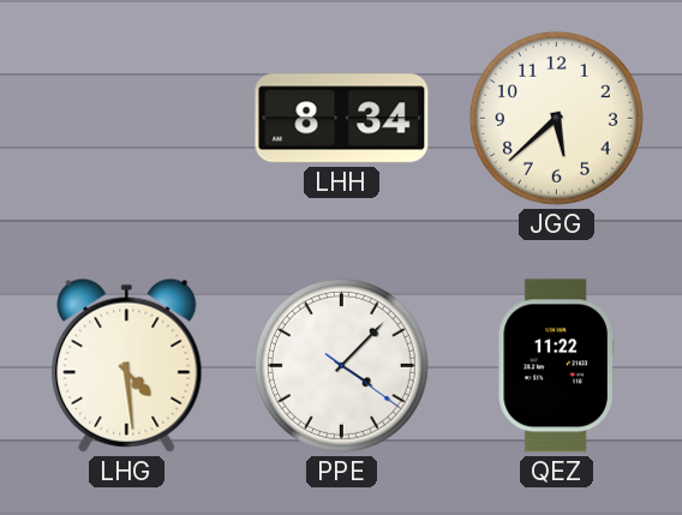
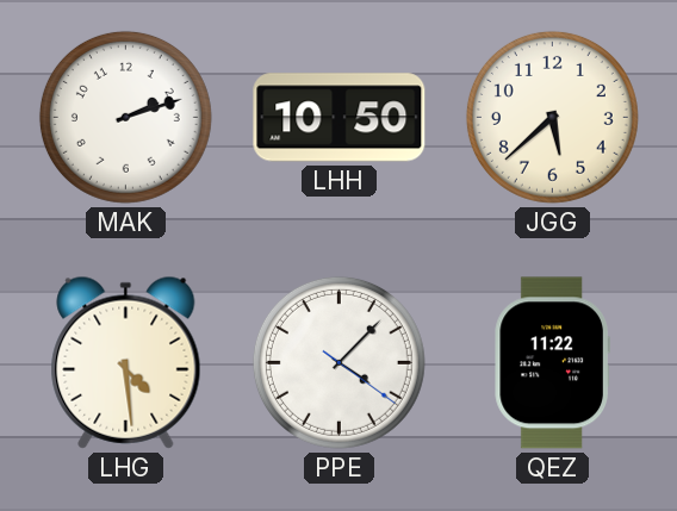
MAK: none -> 2:12
LHH: 8:34 -> 10:50
